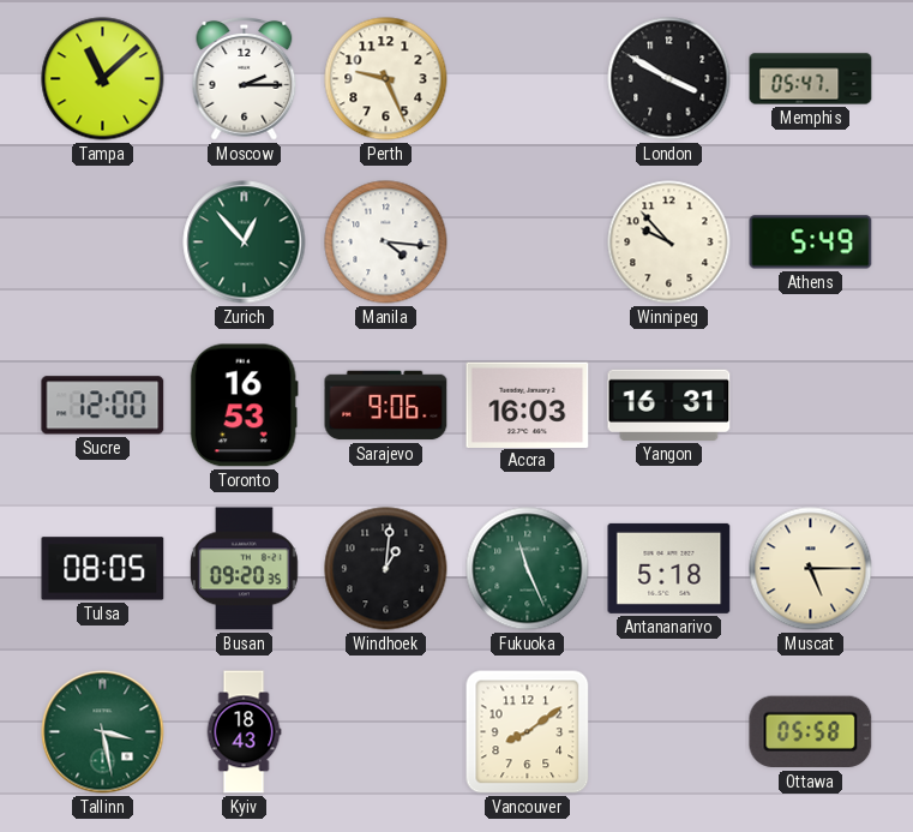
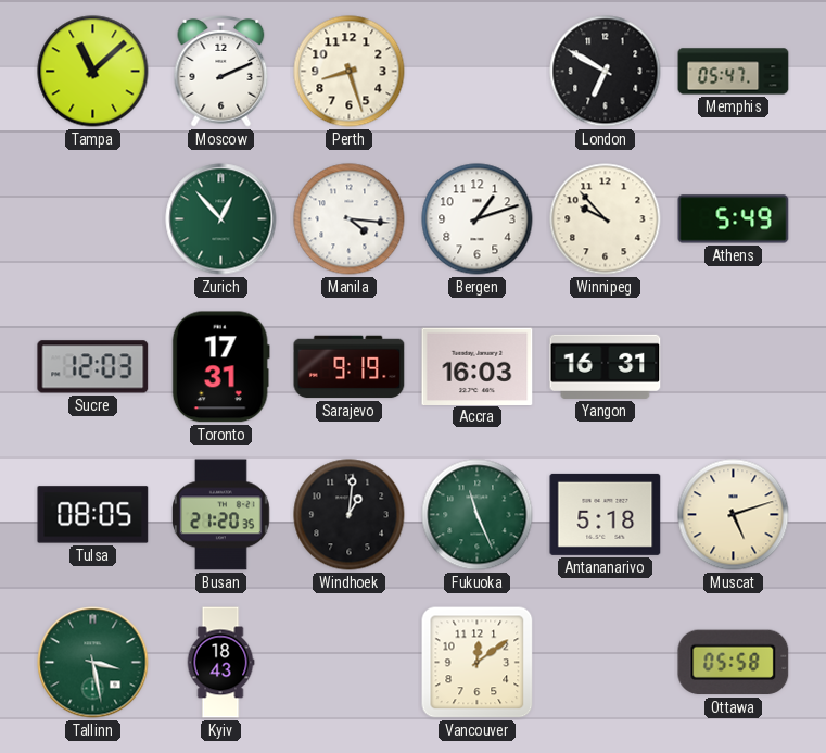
Moscow: 2:15 -> 2:11
Perth: 9:26 -> 8:27
London: 3:50 -> 6:50
Bergen: none -> 1:12
Sucre: 12:00 -> 12:03
Toronto: 16:53 -> 17:31
Sarajevo: 9:06 -> 9:19
Busan: 09:20 -> 21:20
Muscat: 5:15 -> 5:12
Vancouver: 8:09 -> 12:09
